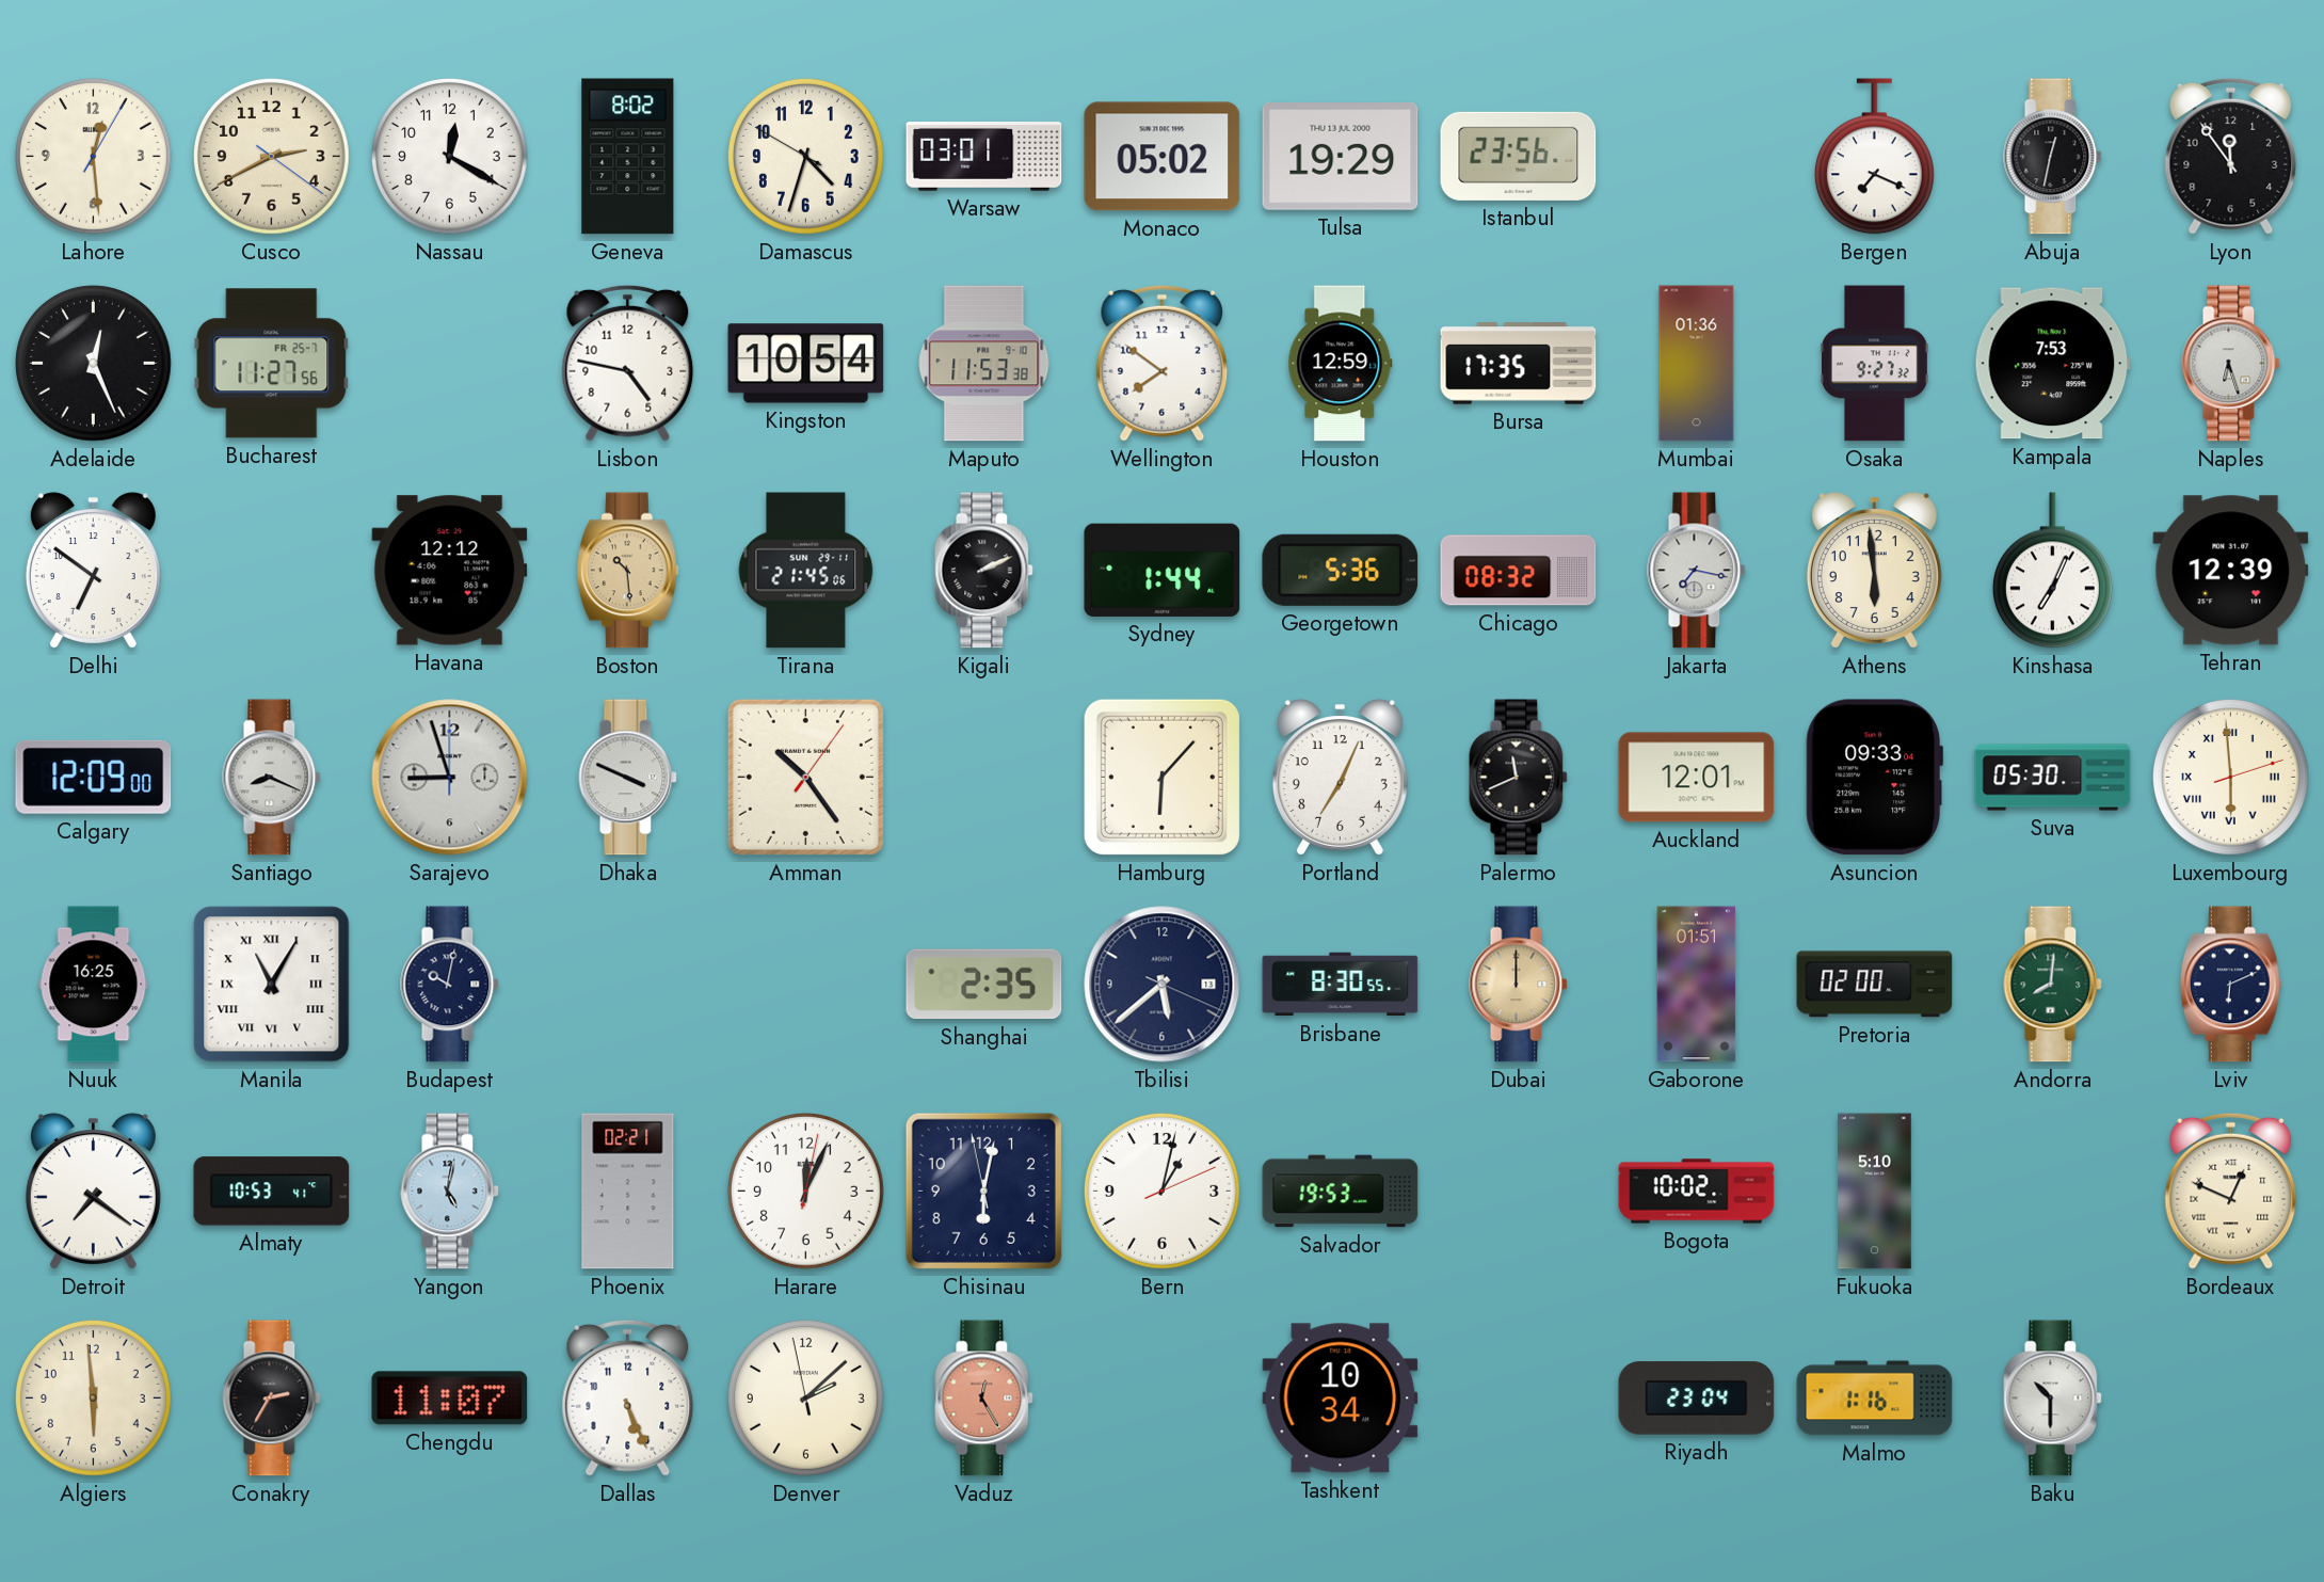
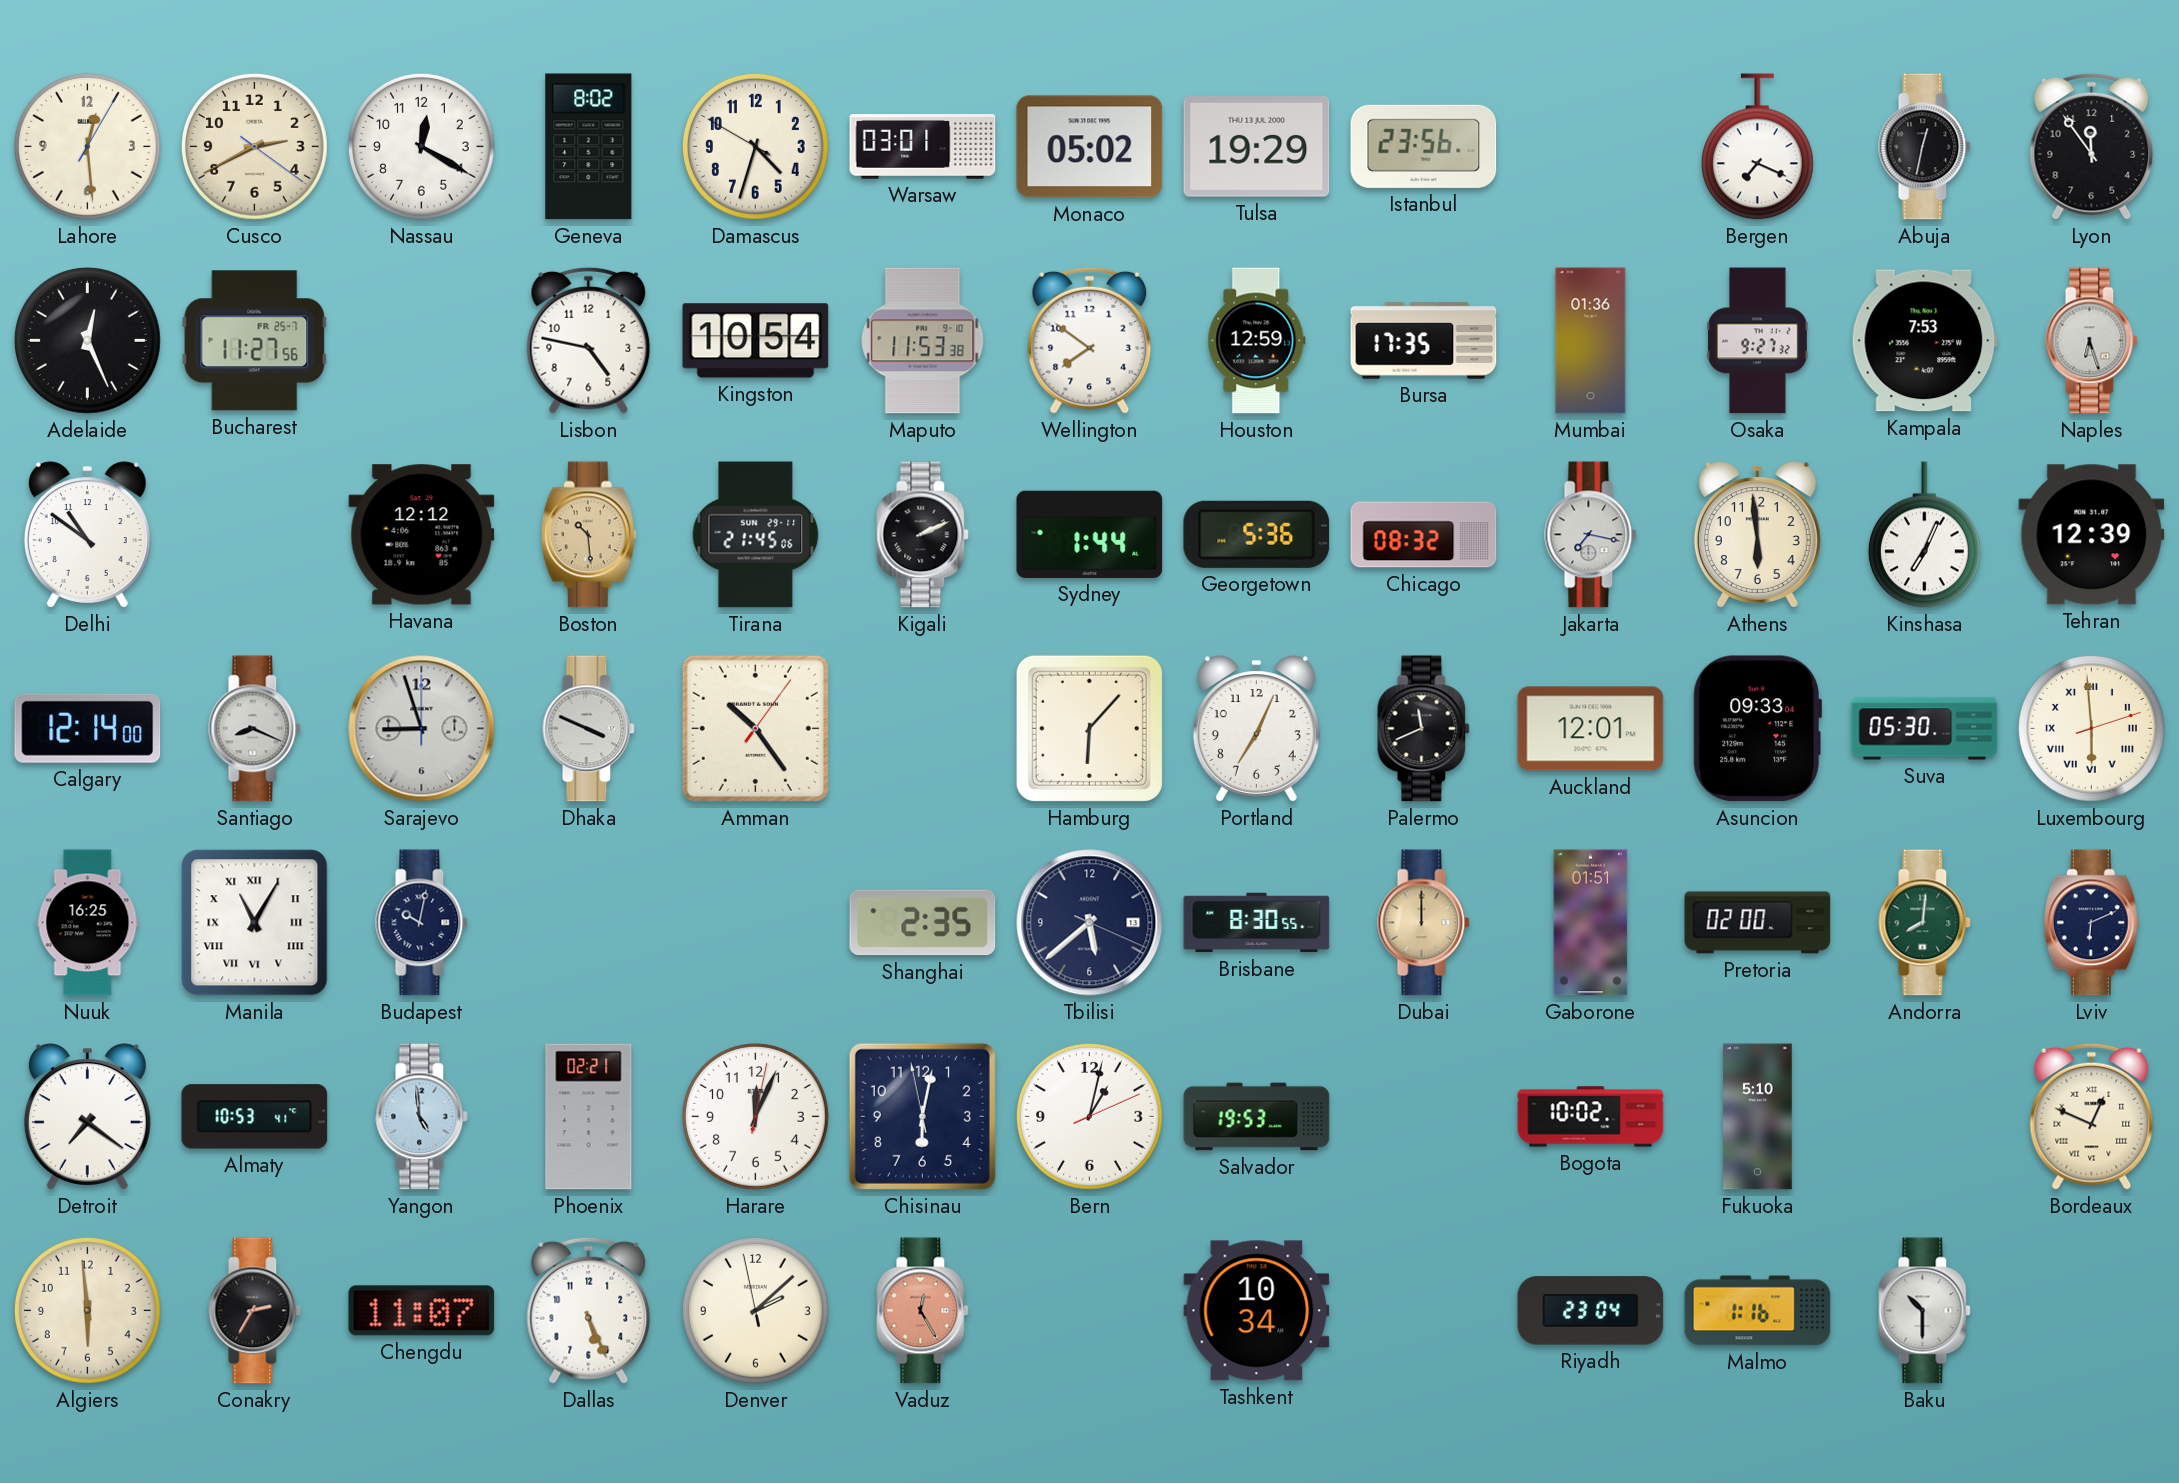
Delhi: 6:51 -> 10:51
Calgary: 12:09 -> 12:14
Yangon: 5:02 -> 4:59
